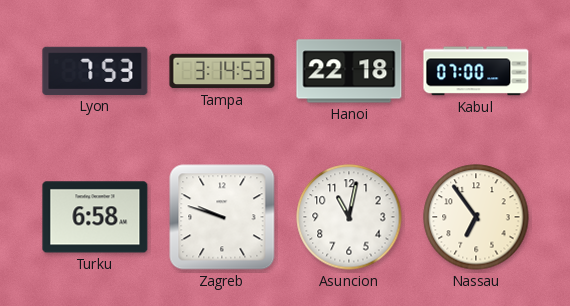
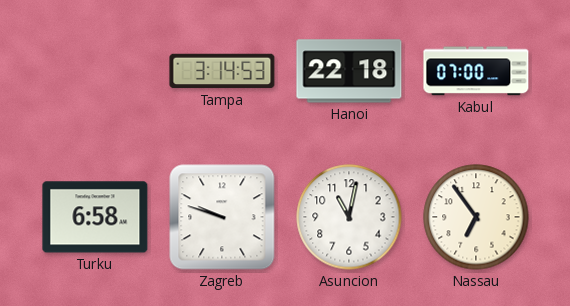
Lyon: 7:53 -> none
